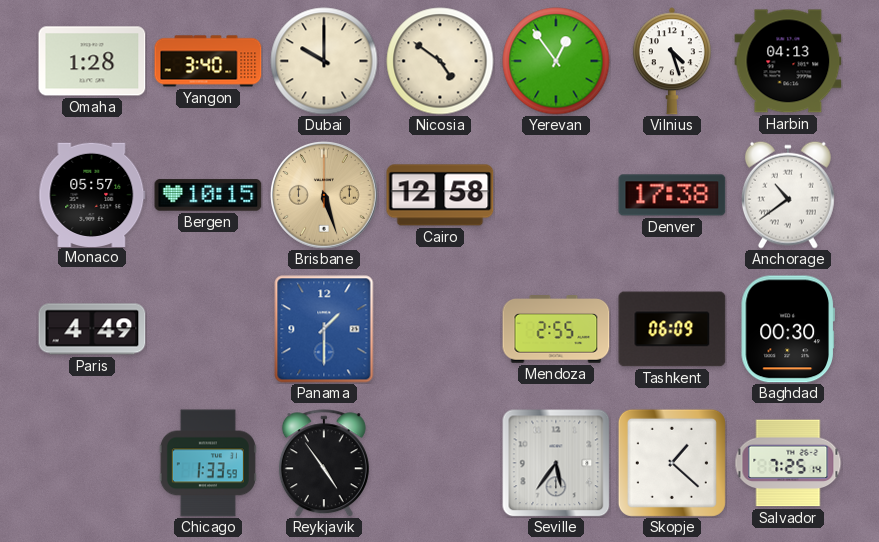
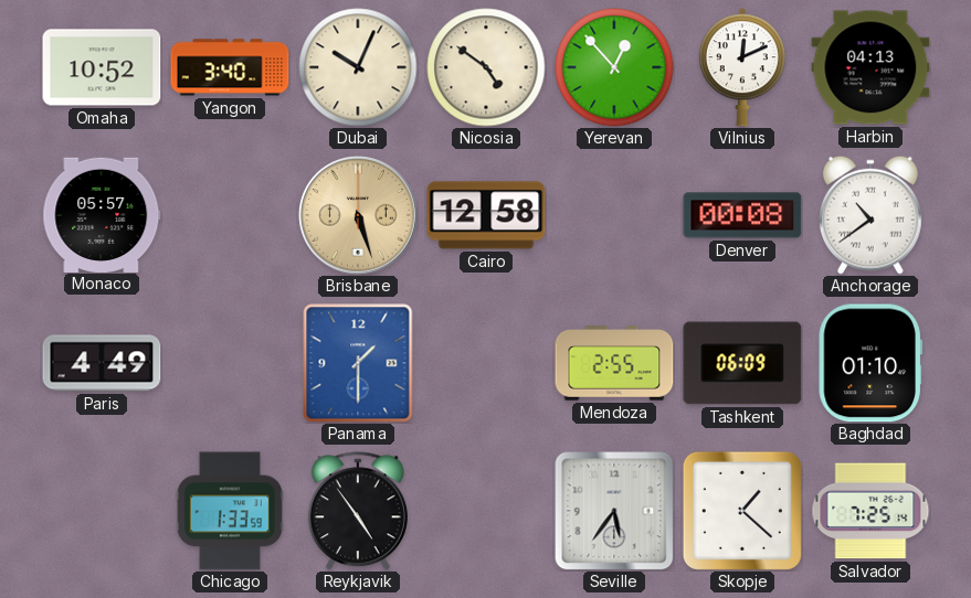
Omaha: 1:28 -> 10:52
Dubai: 10:00 -> 10:04
Yerevan: 12:54 -> 12:53
Vilnius: 4:27 -> 12:11
Bergen: 10:15 -> none
Denver: 17:38 -> 00:08
Baghdad: 00:30 -> 01:10
